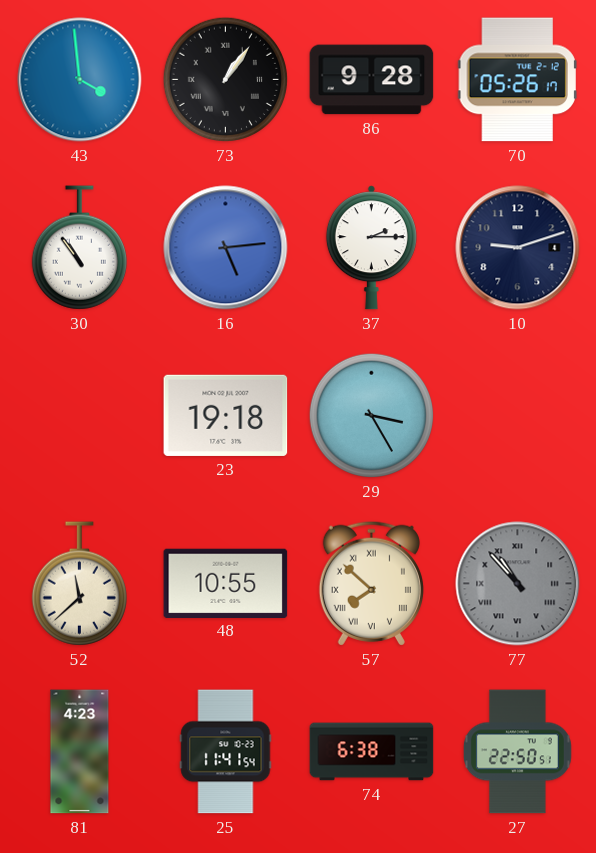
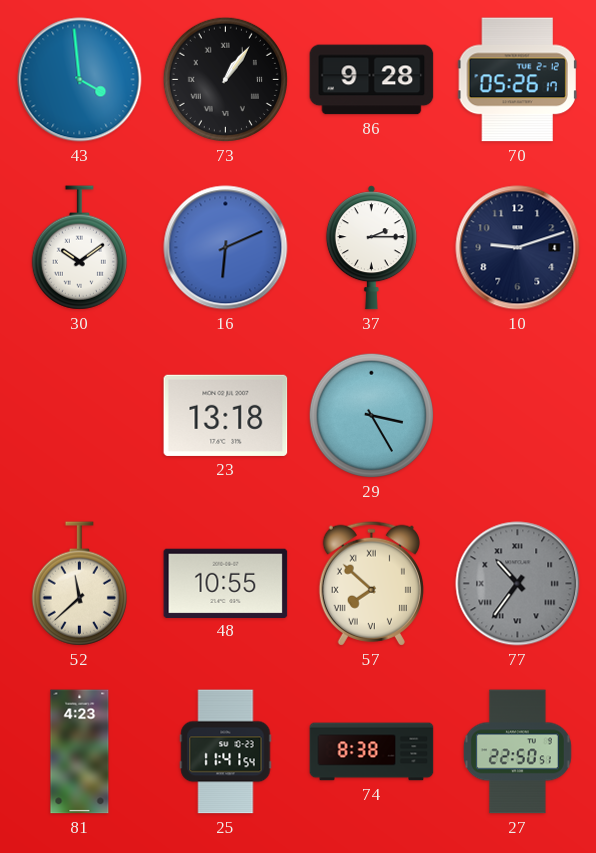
30: 10:54 -> 10:09
16: 5:14 -> 6:11
23: 19:18 -> 13:18
77: 10:53 -> 10:36
74: 6:38 -> 8:38
